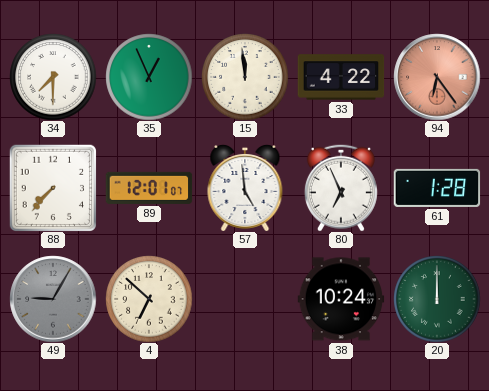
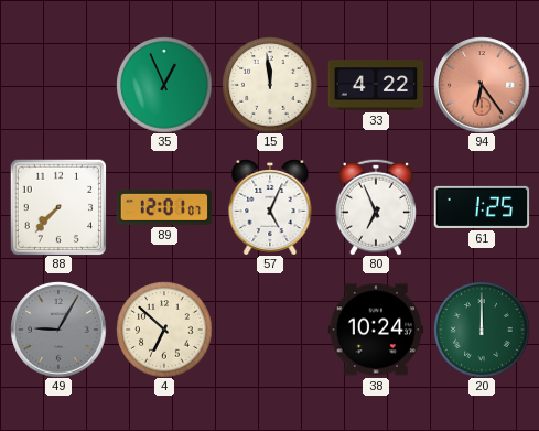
34: 7:30 -> none
57: 4:59 -> 5:04
61: 1:28 -> 1:25
